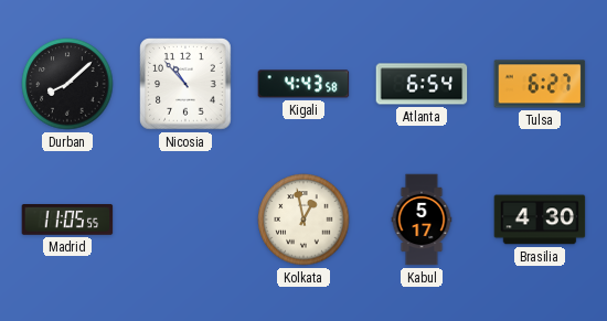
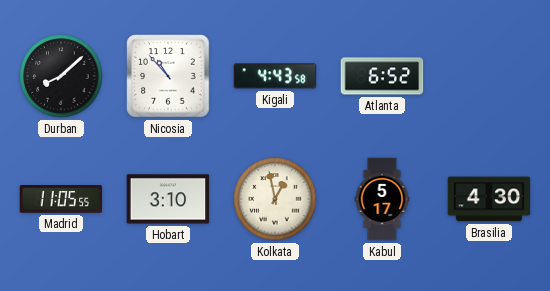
Atlanta: 6:54 -> 6:52
Tulsa: 6:27 -> none
Hobart: none -> 3:10
